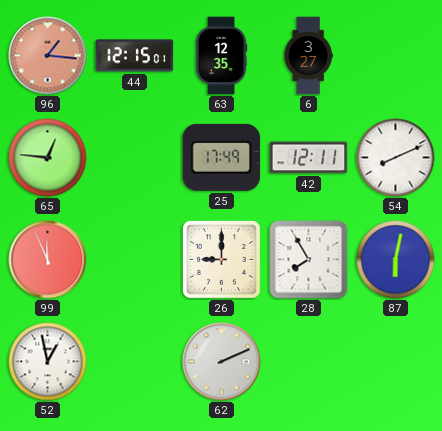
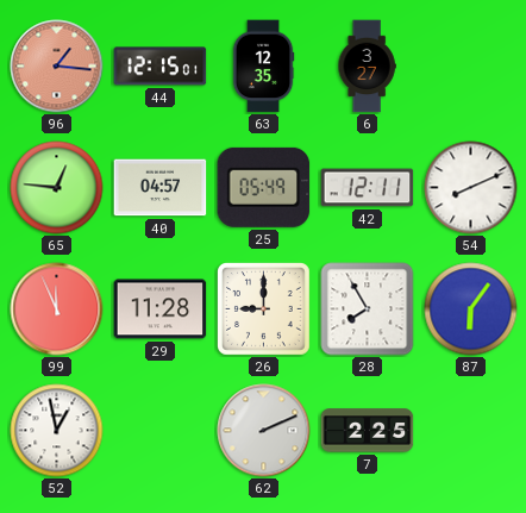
40: none -> 04:57
25: 17:49 -> 05:49
29: none -> 11:28
87: 6:02 -> 6:06
7: none -> 2:25
